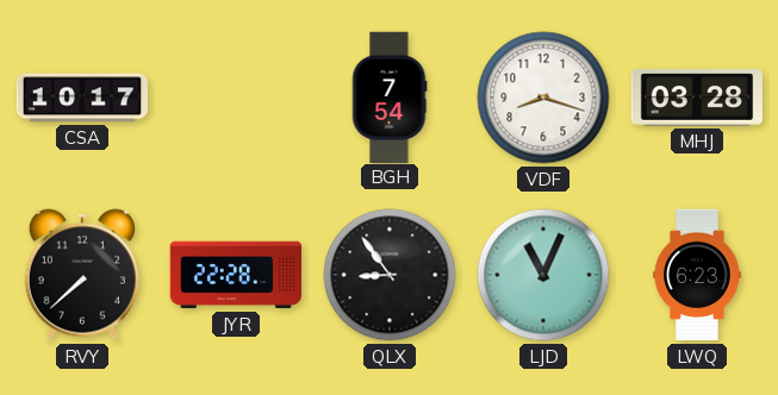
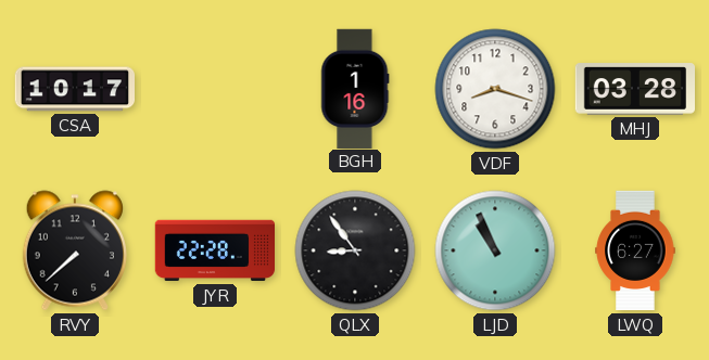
BGH: 7:54 -> 1:16
LJD: 11:04 -> 10:56
LWQ: 6:23 -> 6:27
